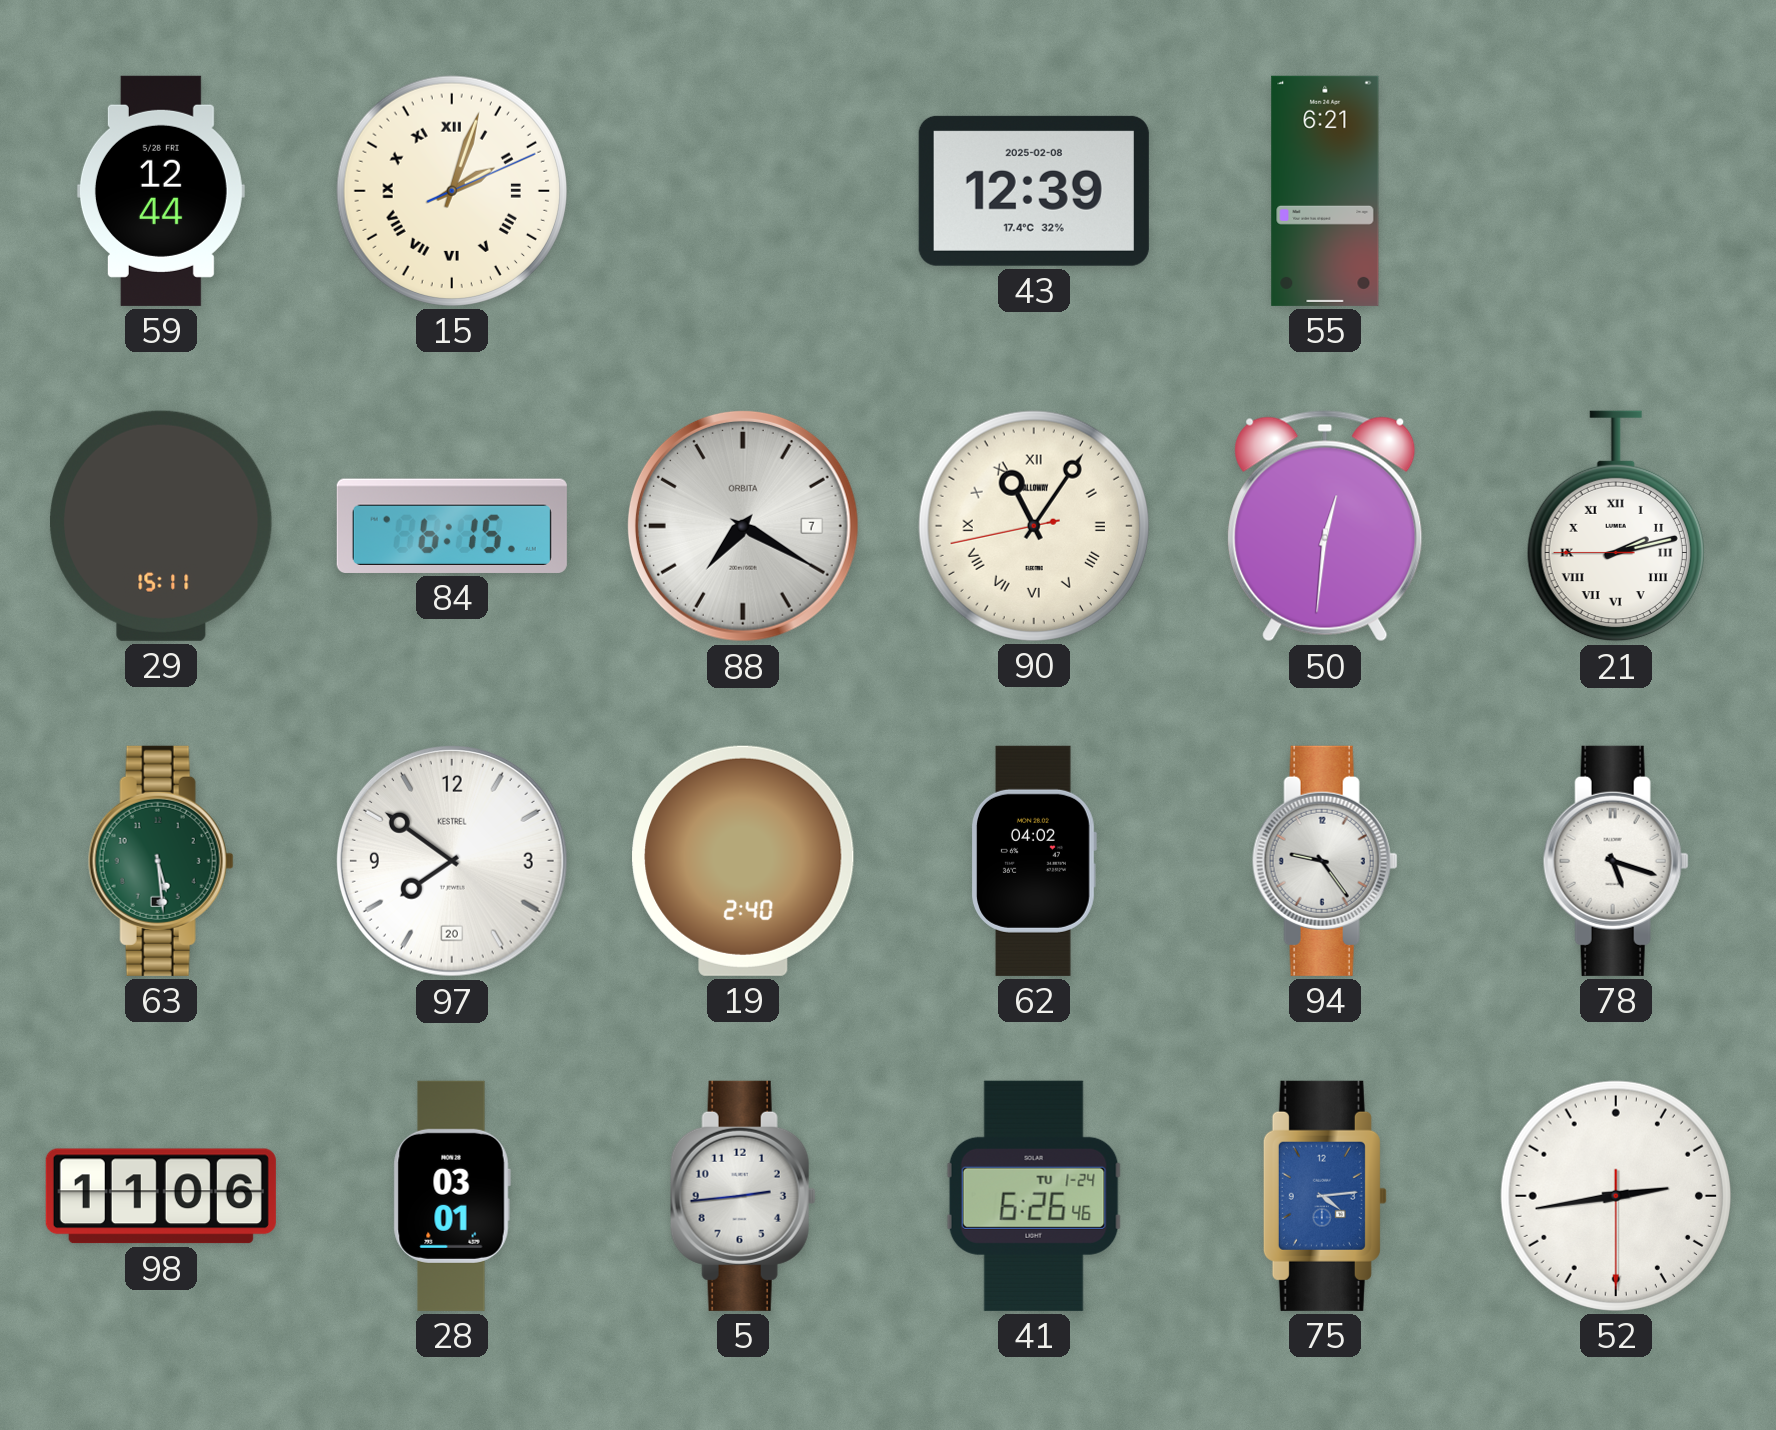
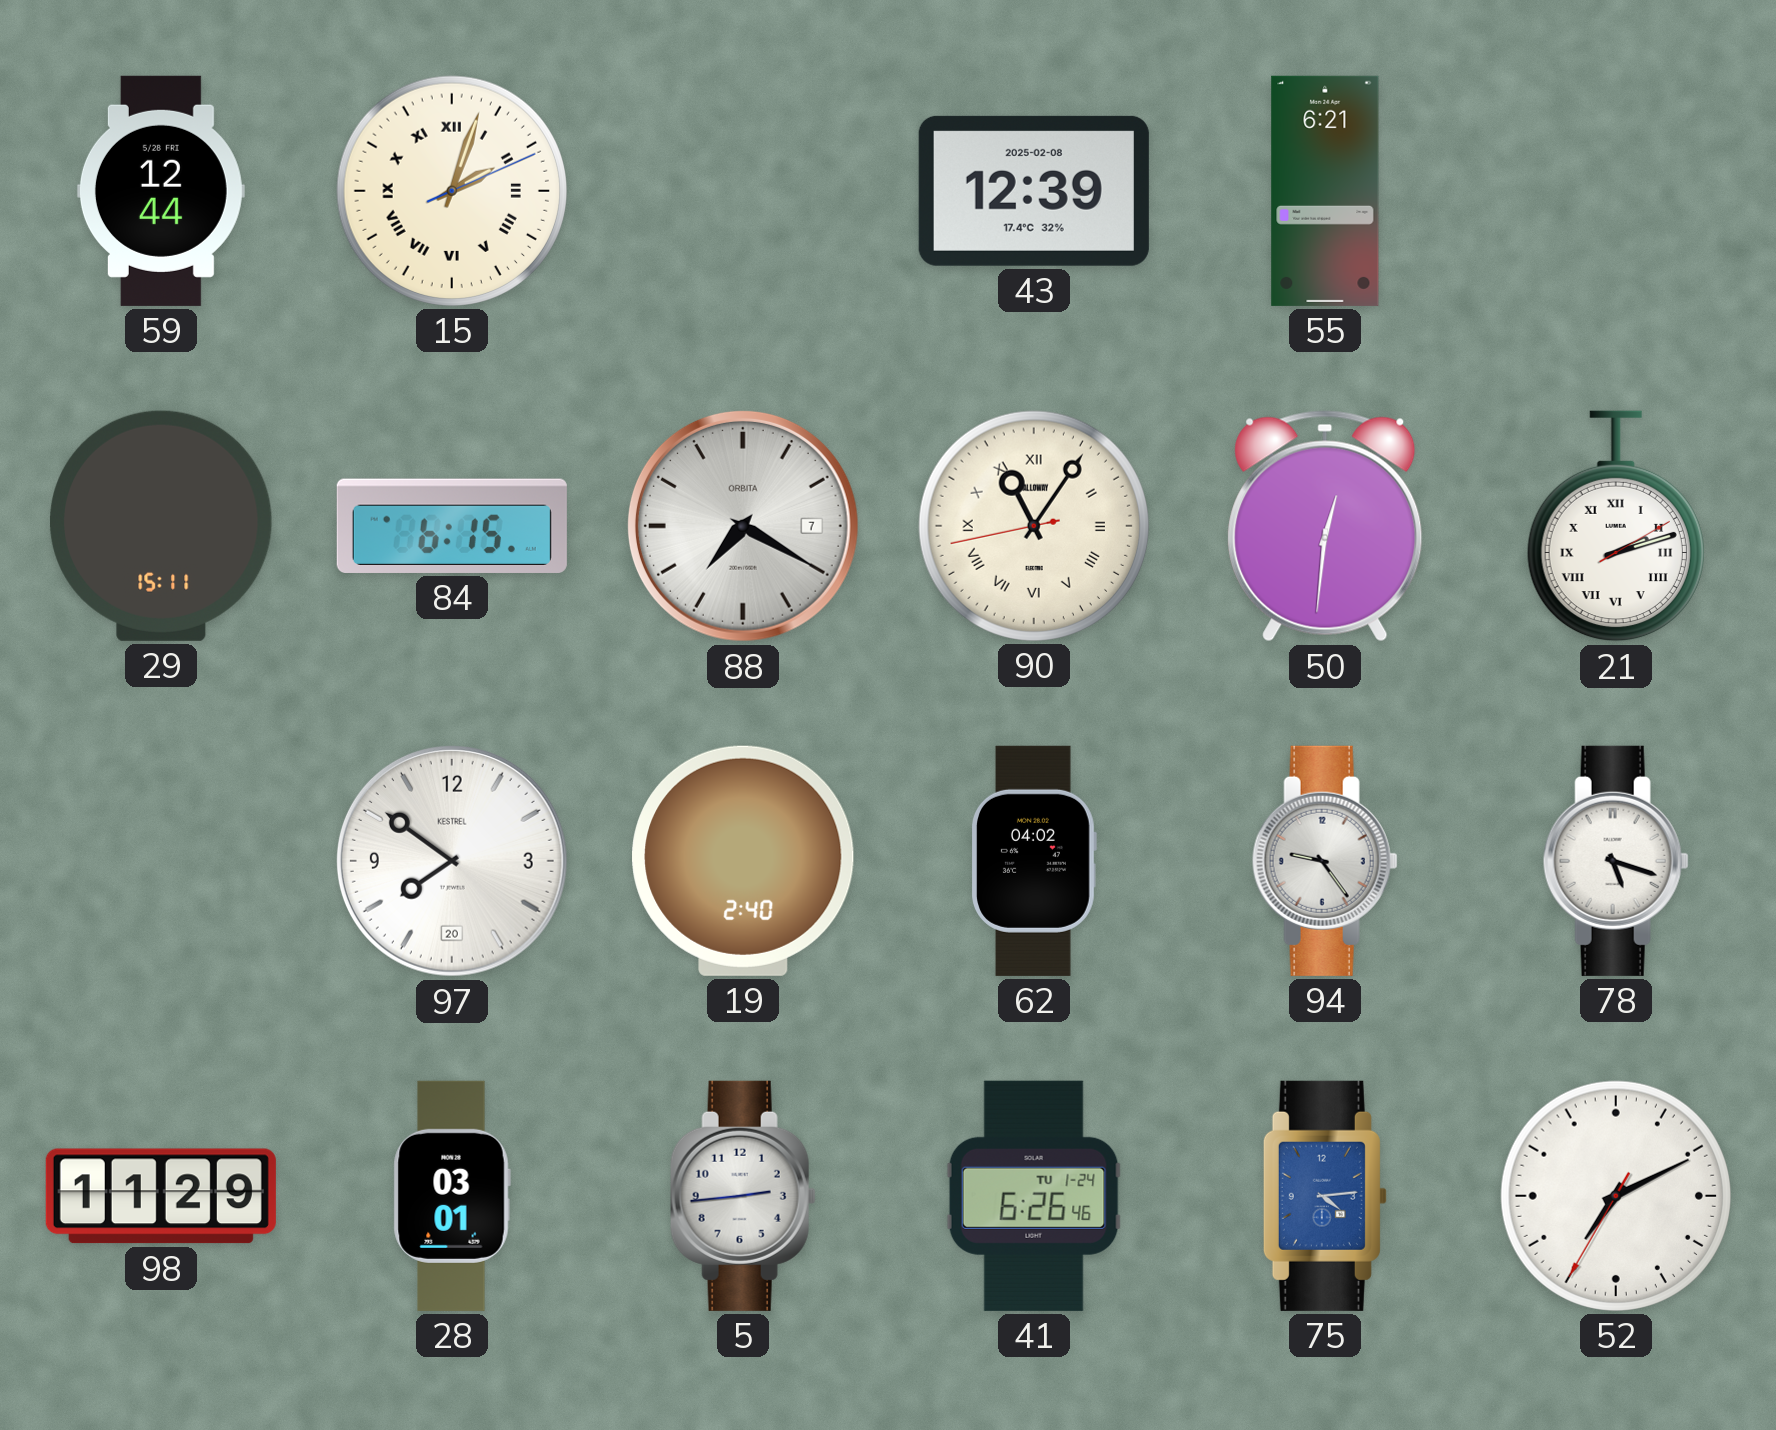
21: 2:12:45 -> 2:12:10
63: 5:29 -> none
98: 11:06 -> 11:29
52: 2:43 -> 7:10
